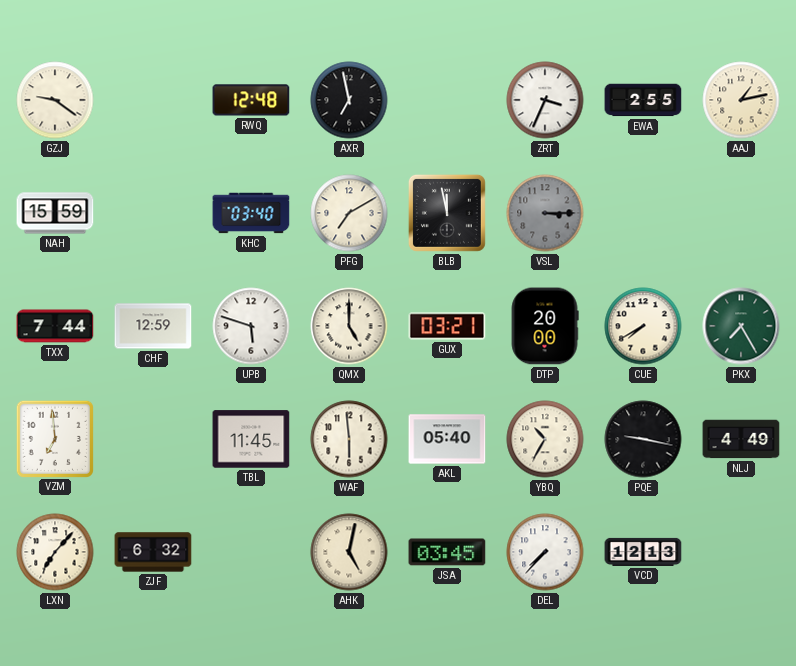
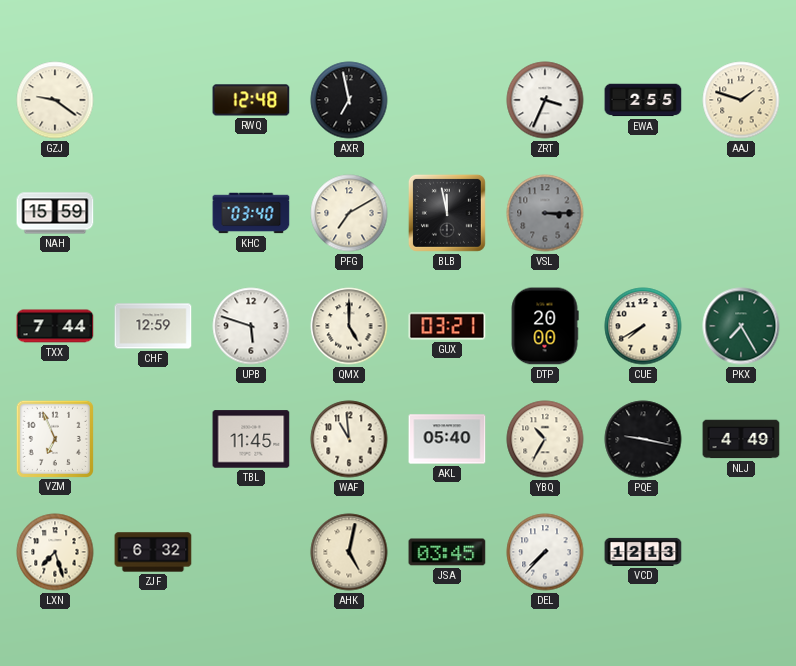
AAJ: 1:13 -> 1:48
VZM: 6:59 -> 6:56
WAF: 5:59 -> 10:59
LXN: 7:07 -> 7:27
